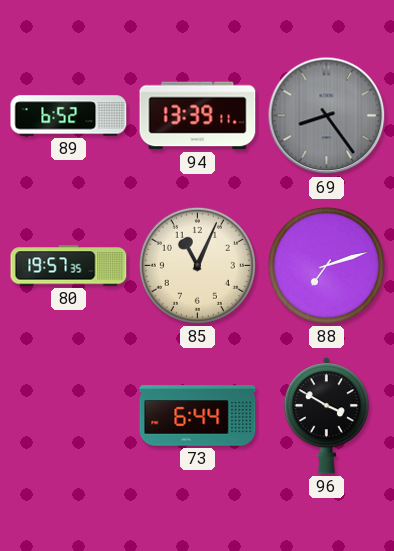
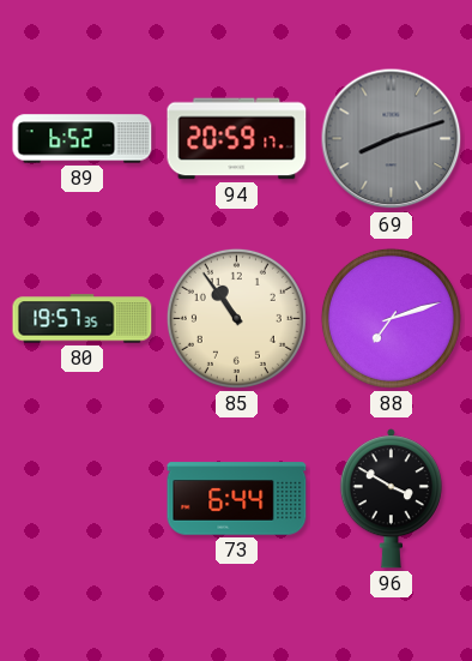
94: 13:39 -> 20:59
69: 8:24 -> 8:12
85: 11:04 -> 10:54
